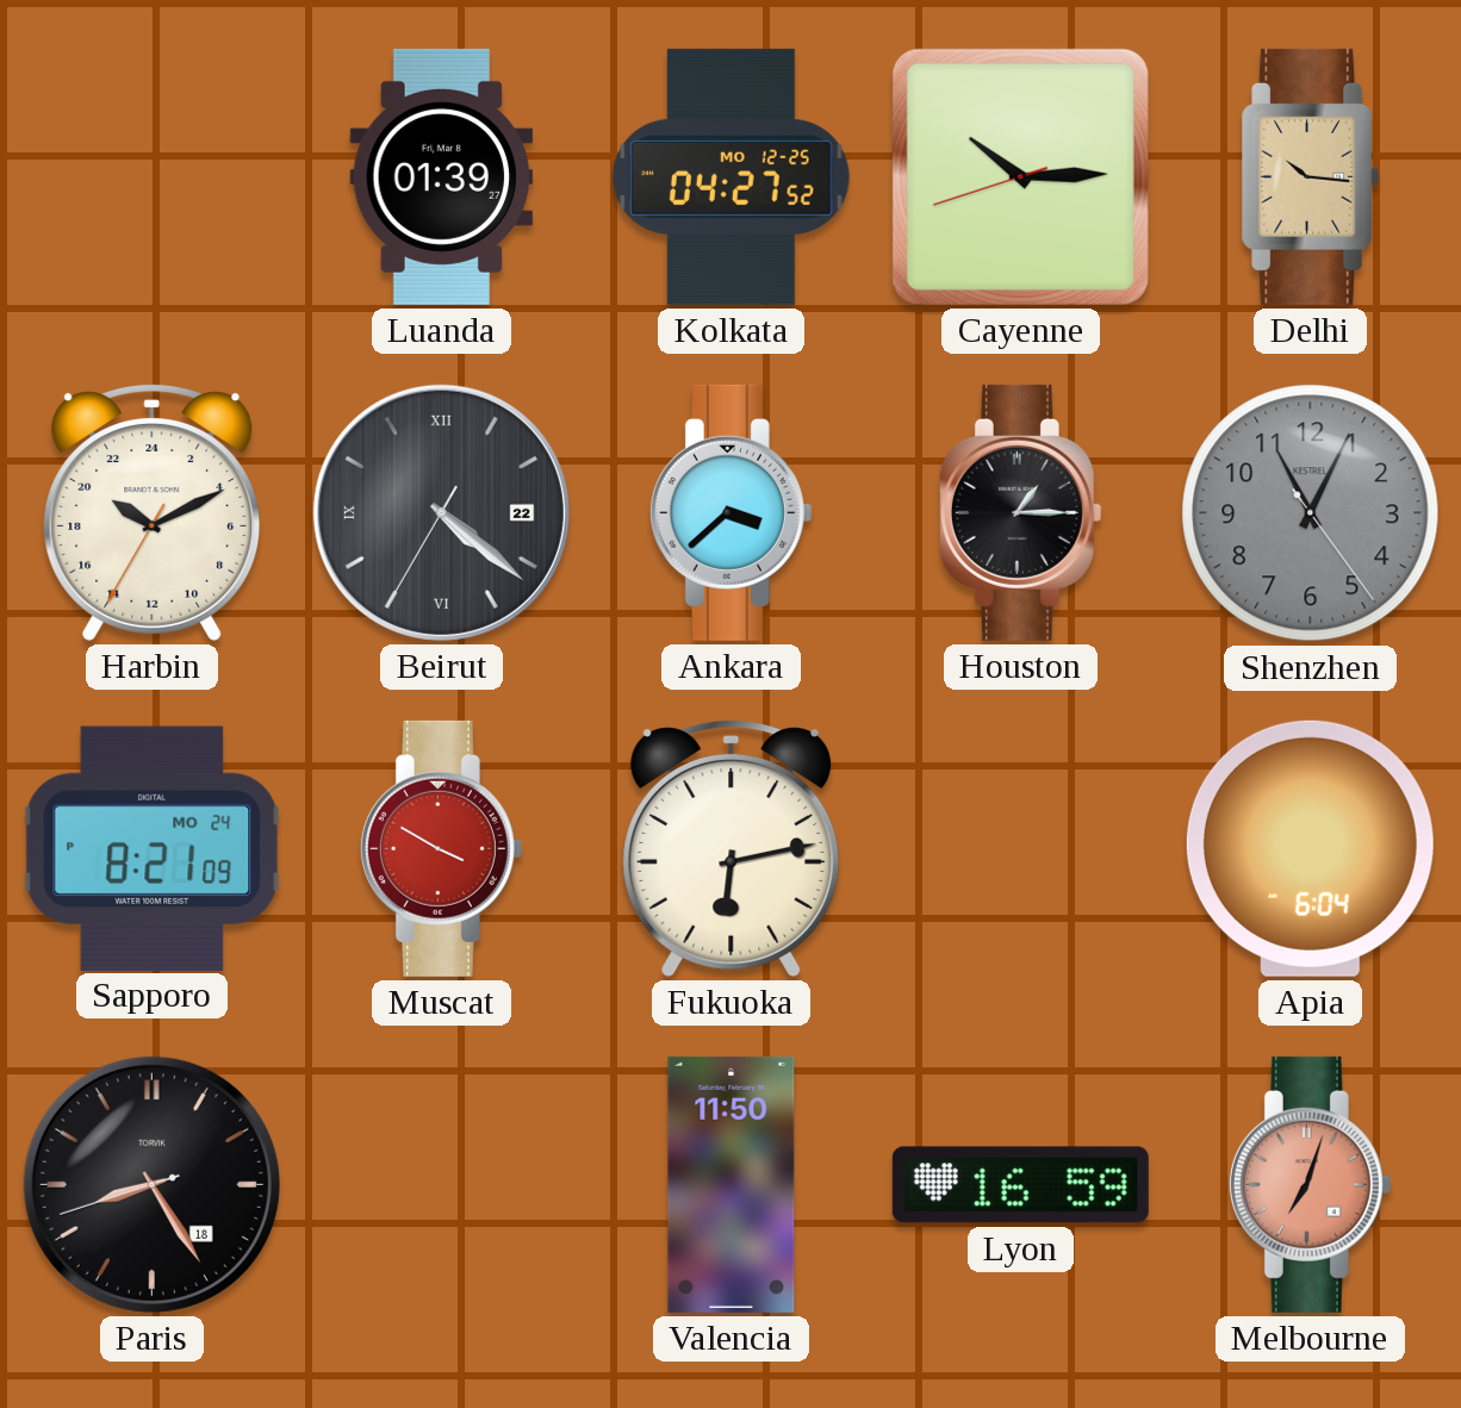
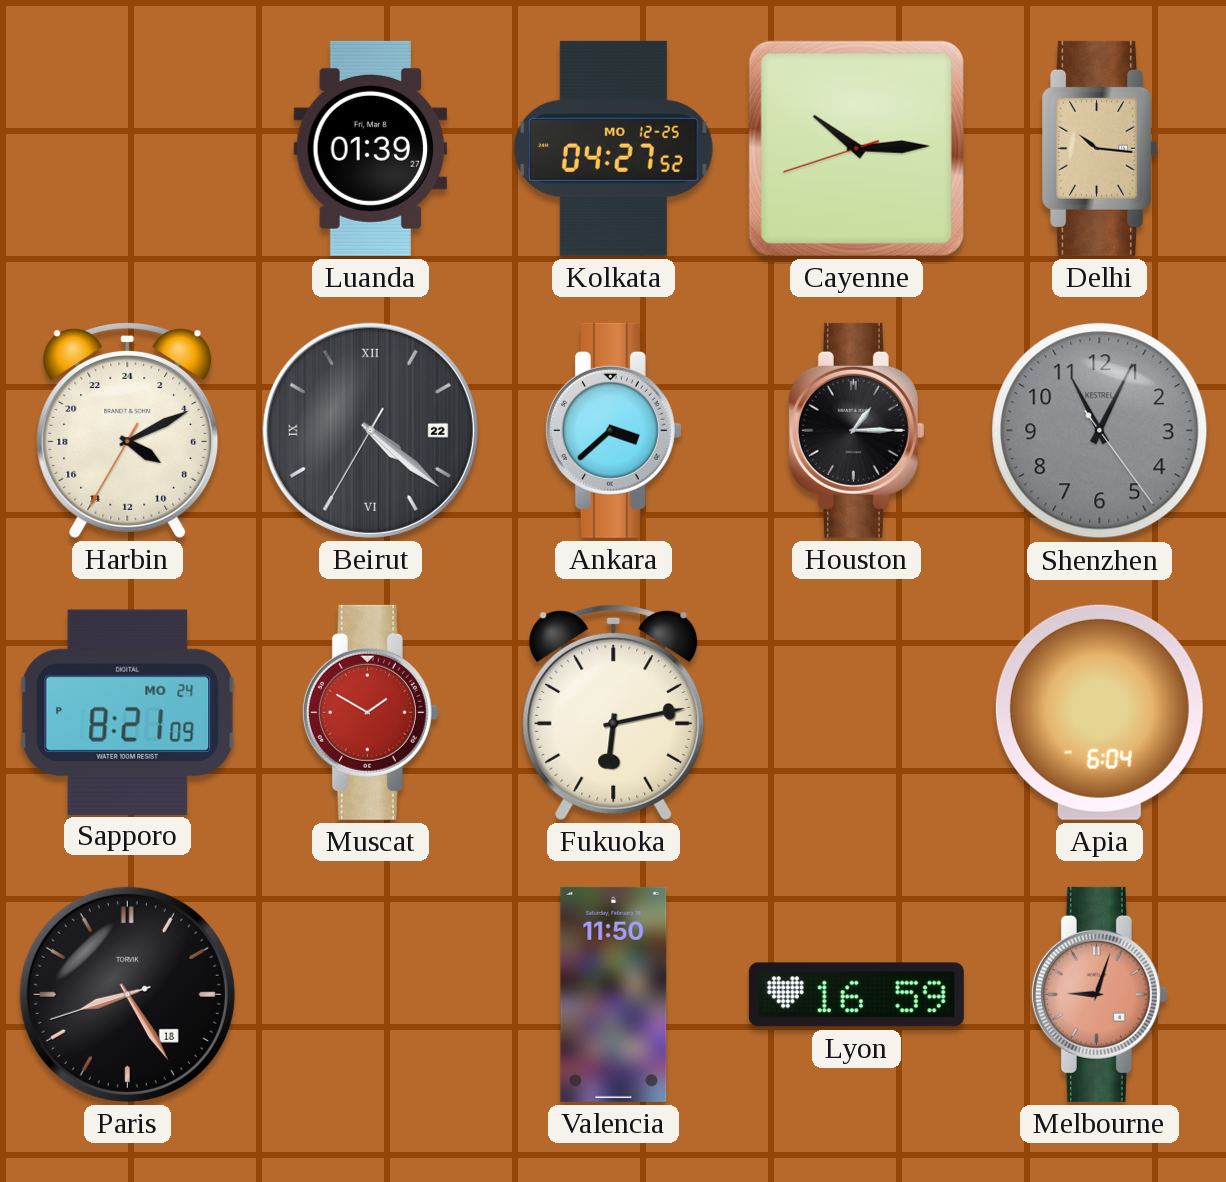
Harbin: 20:10 -> 8:10
Muscat: 3:50 -> 1:50
Melbourne: 7:03 -> 9:03
